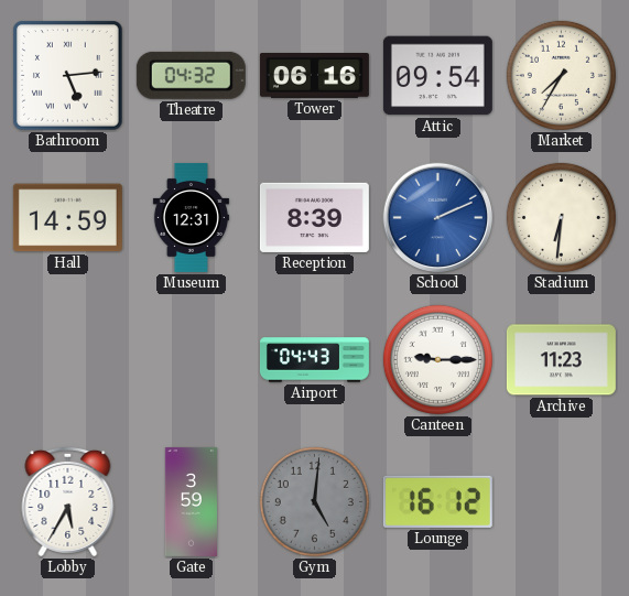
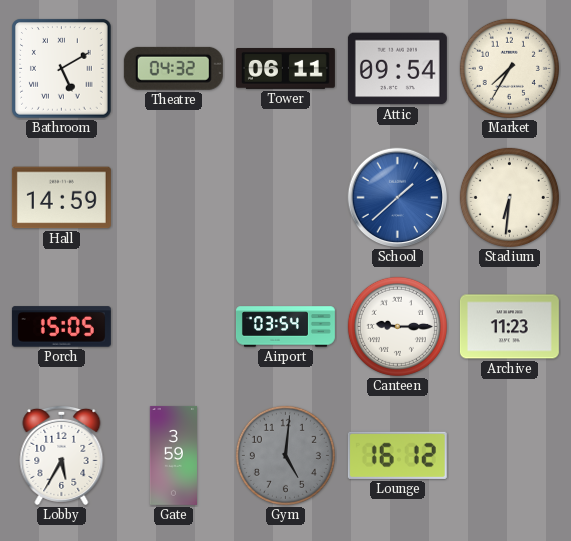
Bathroom: 5:14 -> 5:10
Tower: 06:16 -> 06:11
Museum: 12:31 -> none
Reception: 8:39 -> none
School: 2:11 -> 1:38
Porch: none -> 15:05
Airport: 04:43 -> 03:54
